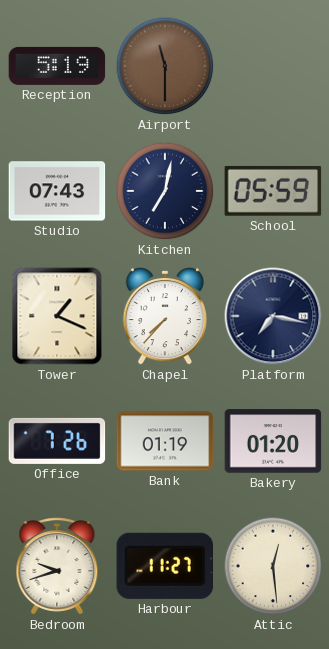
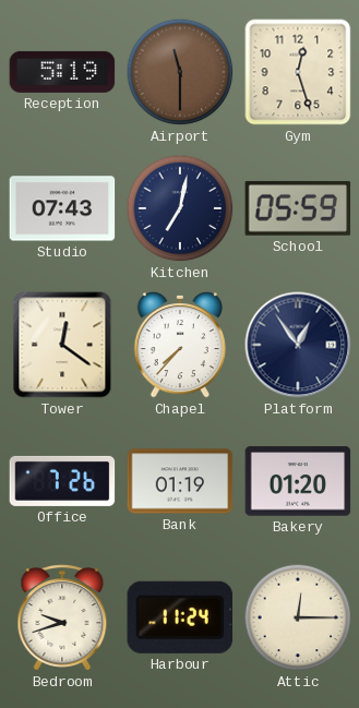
Gym: none -> 12:27
Tower: 1:19 -> 12:21
Platform: 7:17 -> 12:54
Harbour: 11:27 -> 11:24
Attic: 12:29 -> 12:15
